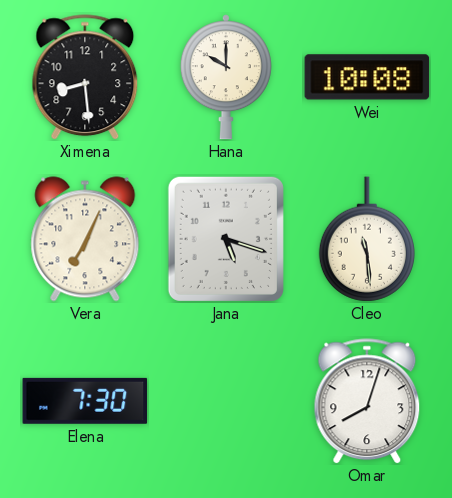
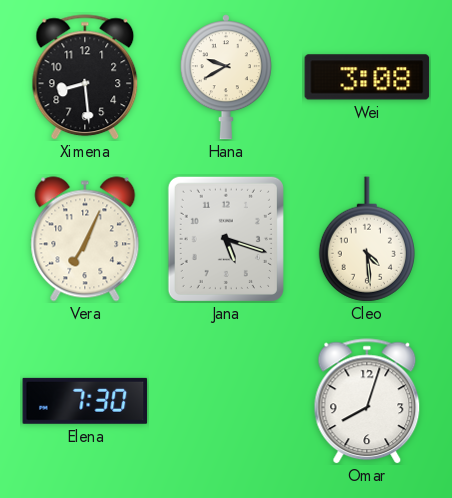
Hana: 10:00 -> 9:40
Wei: 10:08 -> 3:08
Cleo: 11:29 -> 4:29
